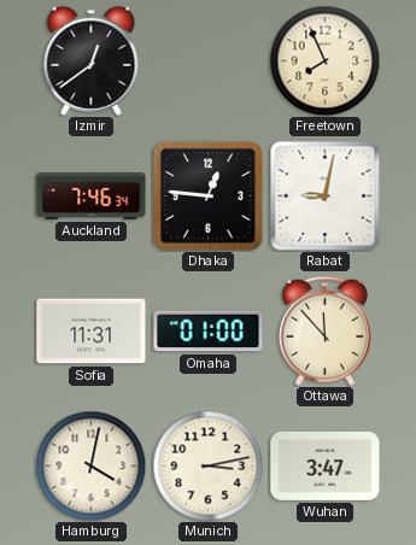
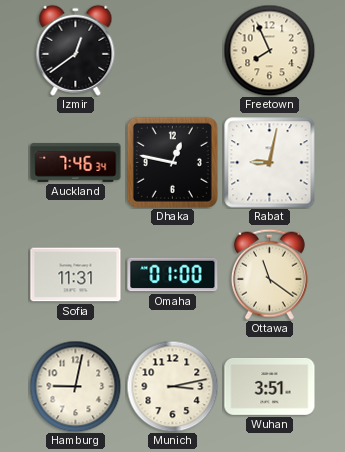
Dhaka: 12:46 -> 12:47
Ottawa: 11:53 -> 11:21
Hamburg: 4:02 -> 9:02
Wuhan: 3:47 -> 3:51
